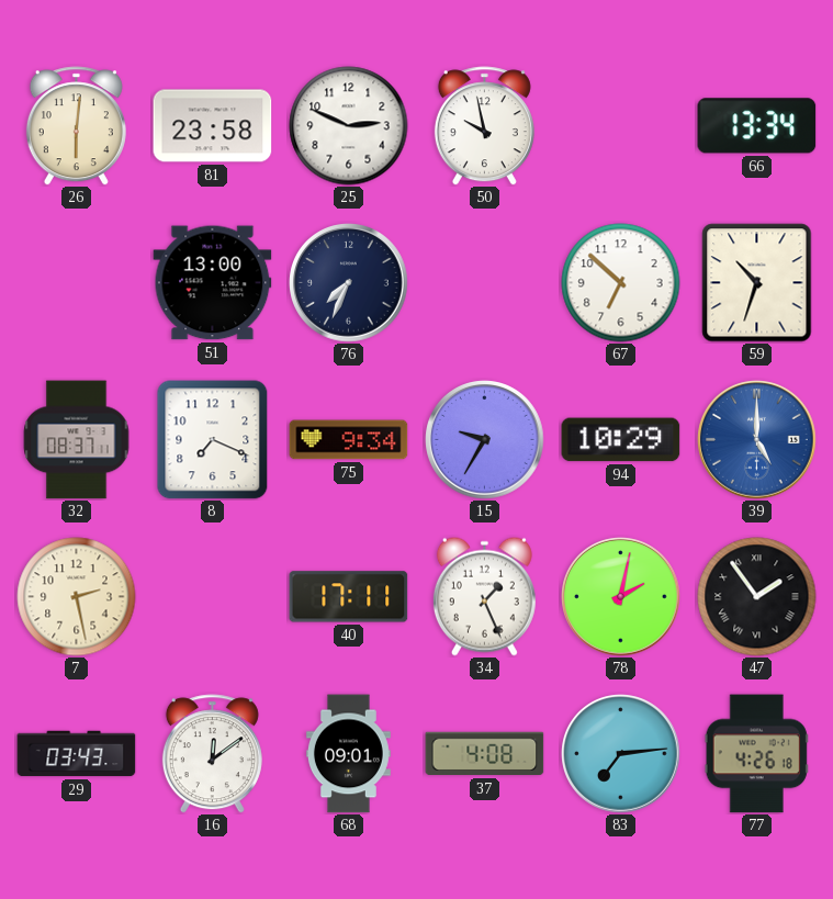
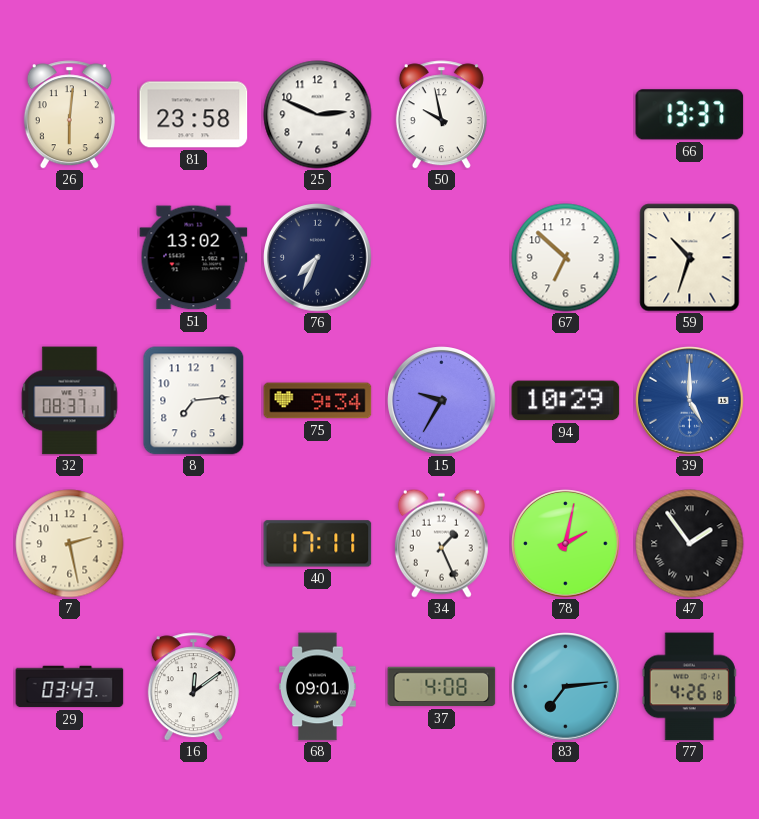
66: 13:34 -> 13:37
51: 13:00 -> 13:02
8: 7:19 -> 7:14
